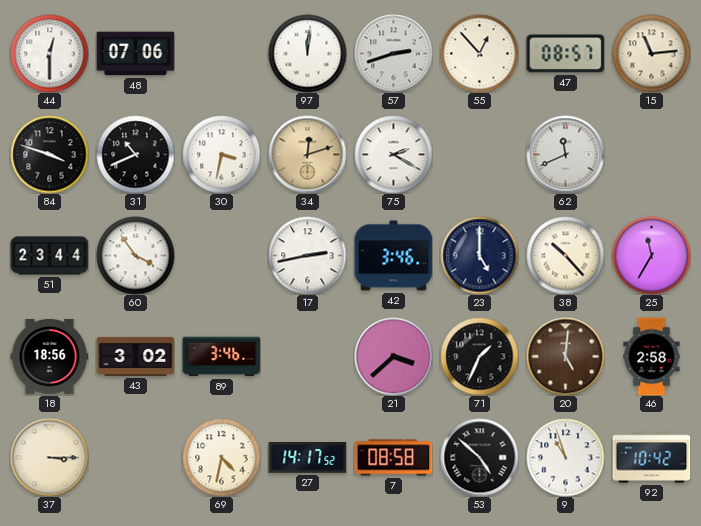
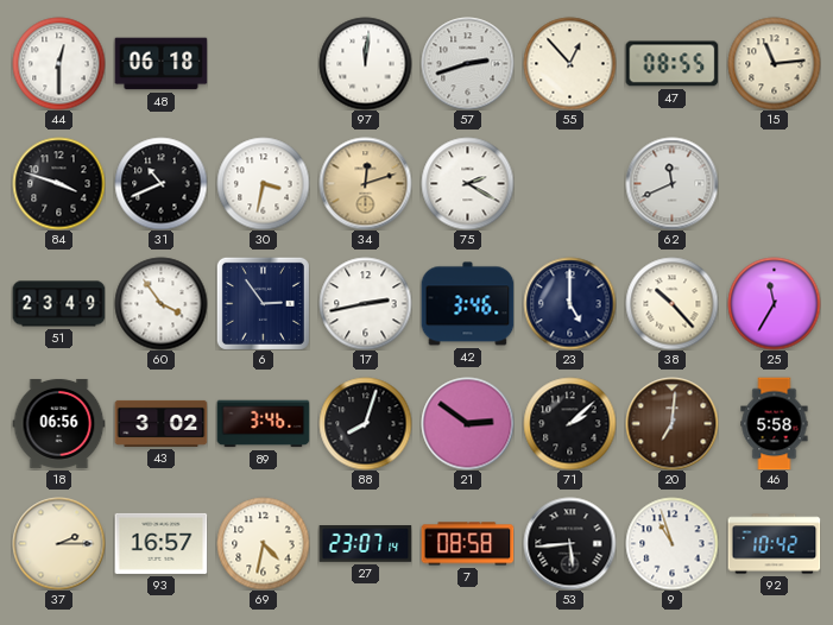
48: 07:06 -> 06:18
47: 08:57 -> 08:55
51: 23:44 -> 23:49
6: none -> 2:54
18: 18:56 -> 06:56
88: none -> 8:03
21: 3:38 -> 2:51
71: 1:34 -> 2:08
20: 5:01 -> 7:01
46: 2:58 -> 5:58
37: 3:15 -> 2:15
93: none -> 16:57
27: 14:17 -> 23:07
53: 4:52 -> 5:44
